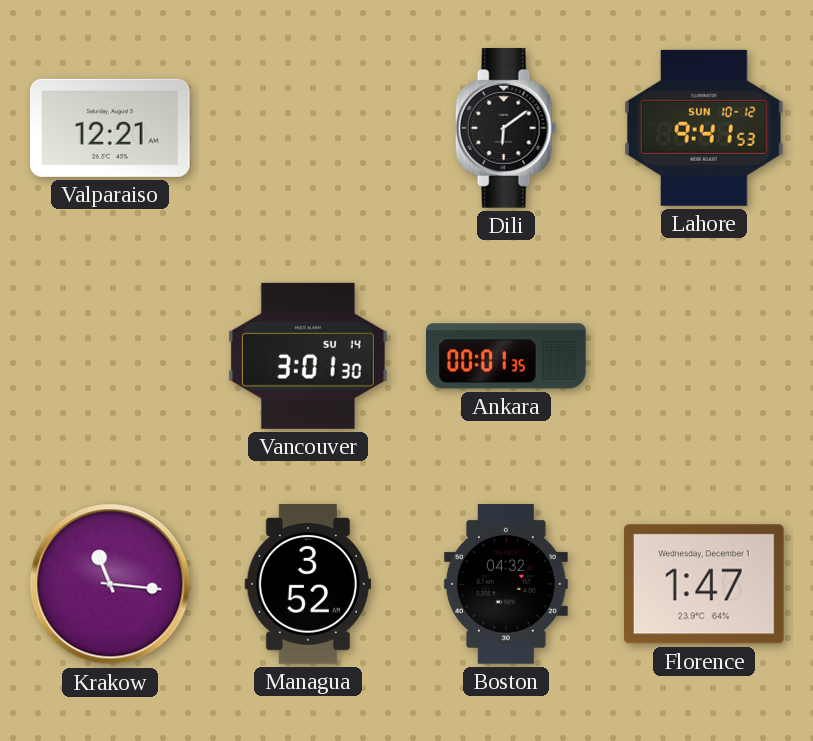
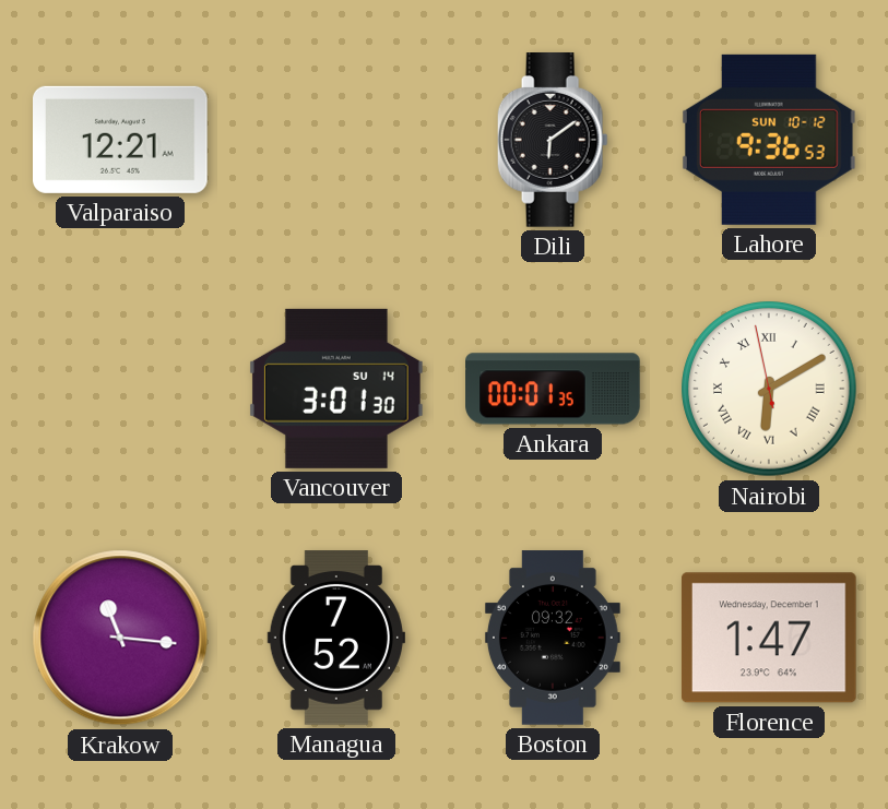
Lahore: 9:41 -> 9:36
Nairobi: none -> 6:09
Managua: 3:52 -> 7:52
Boston: 04:32 -> 09:32
